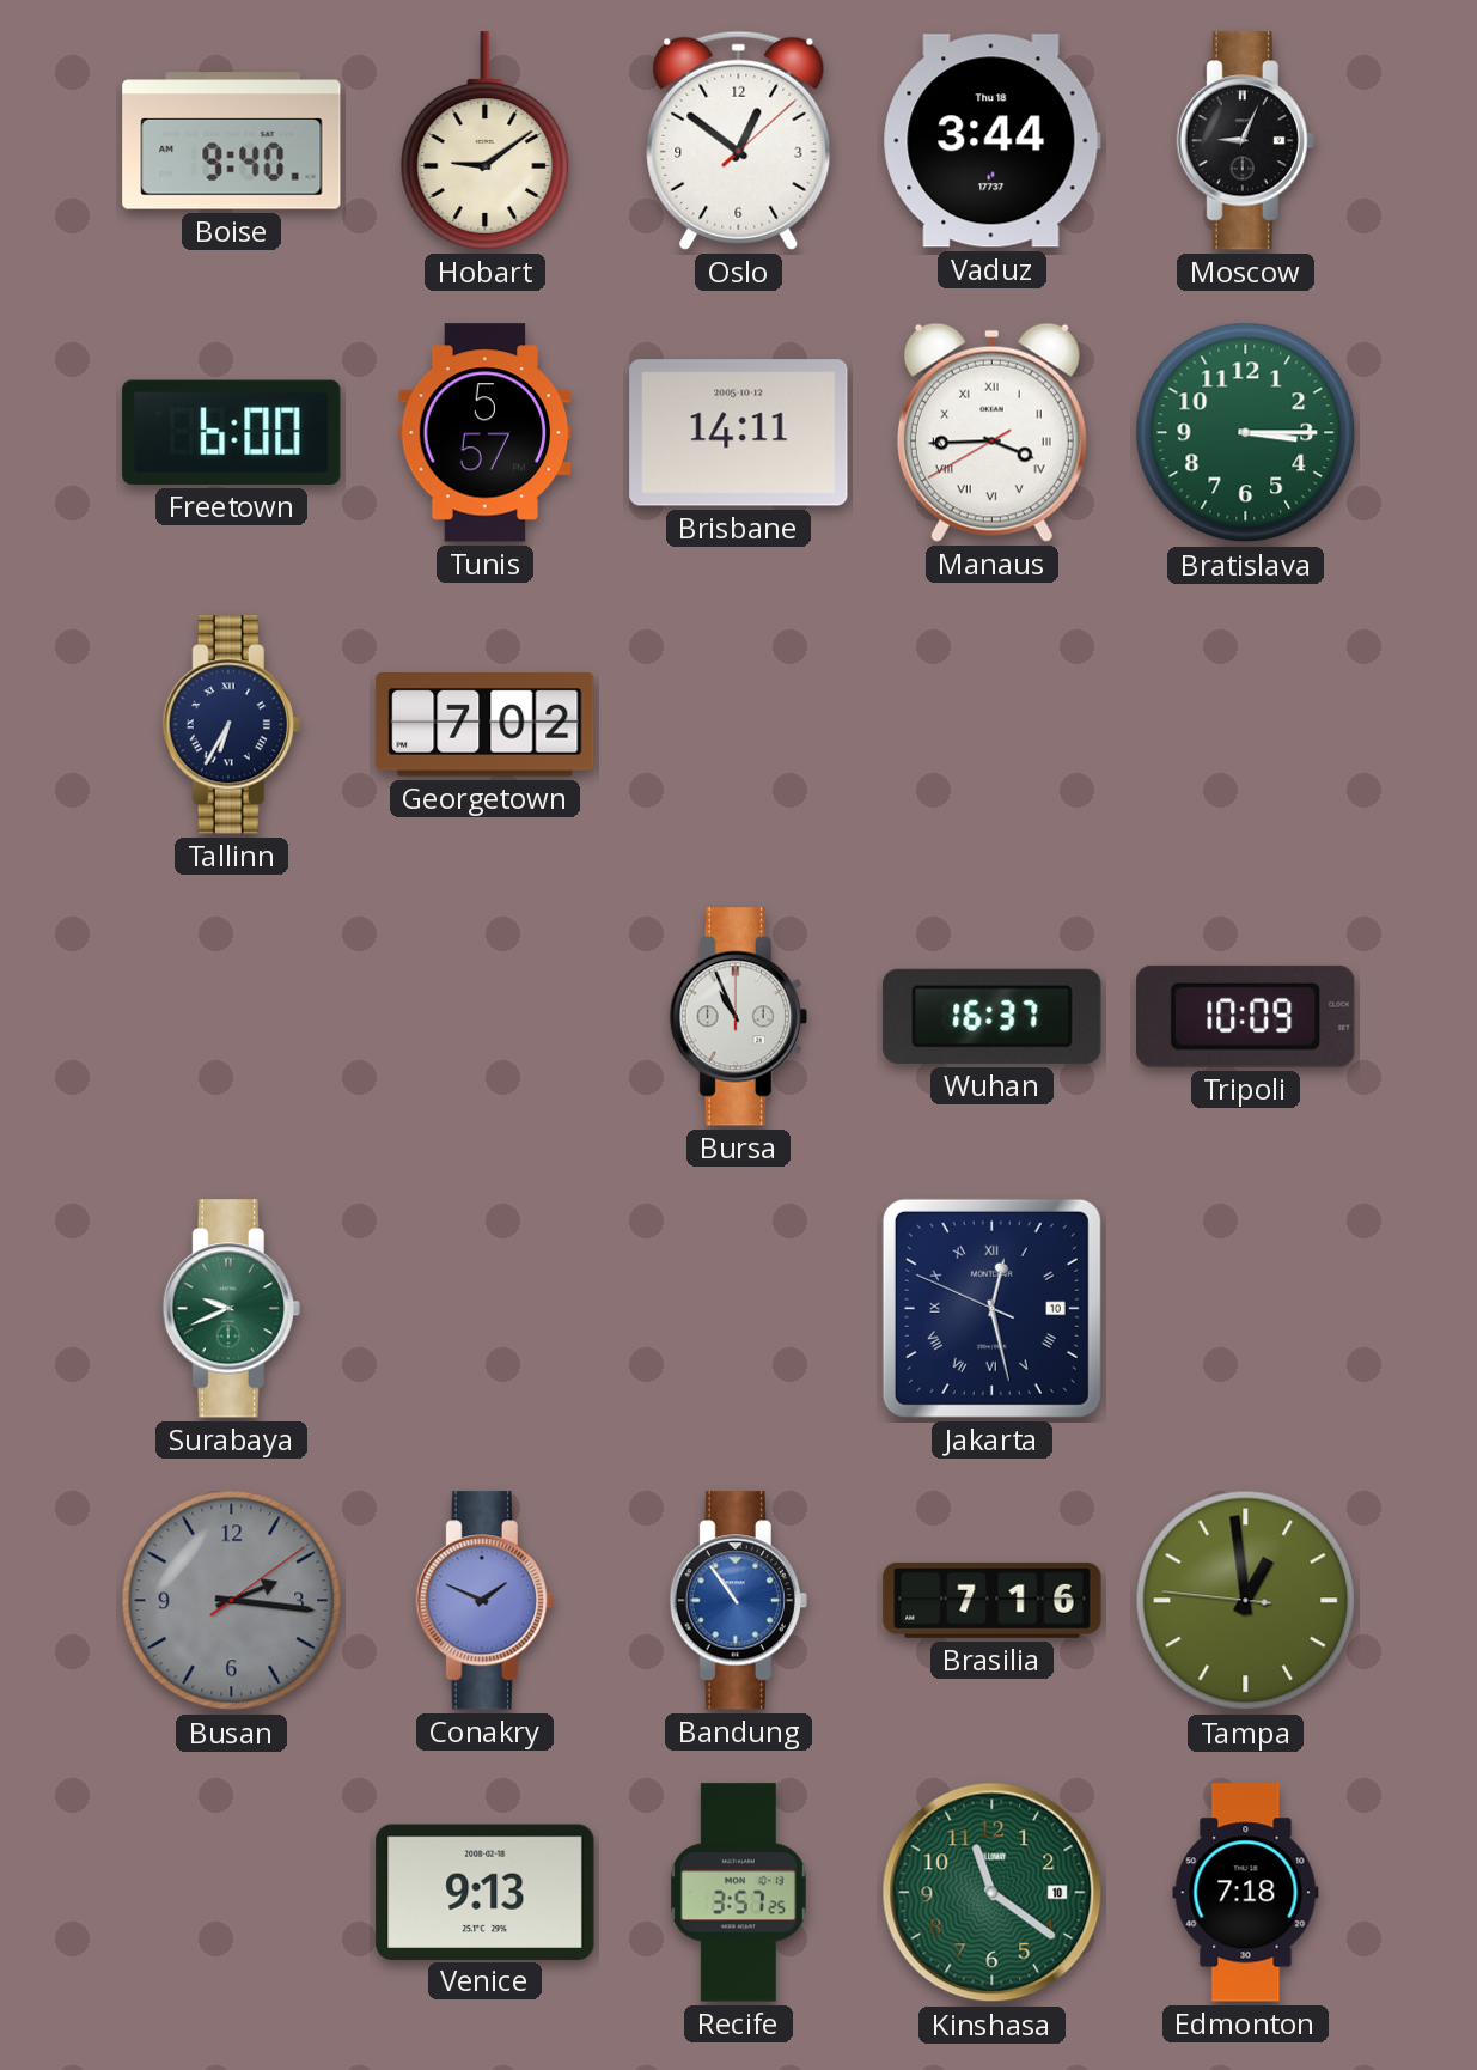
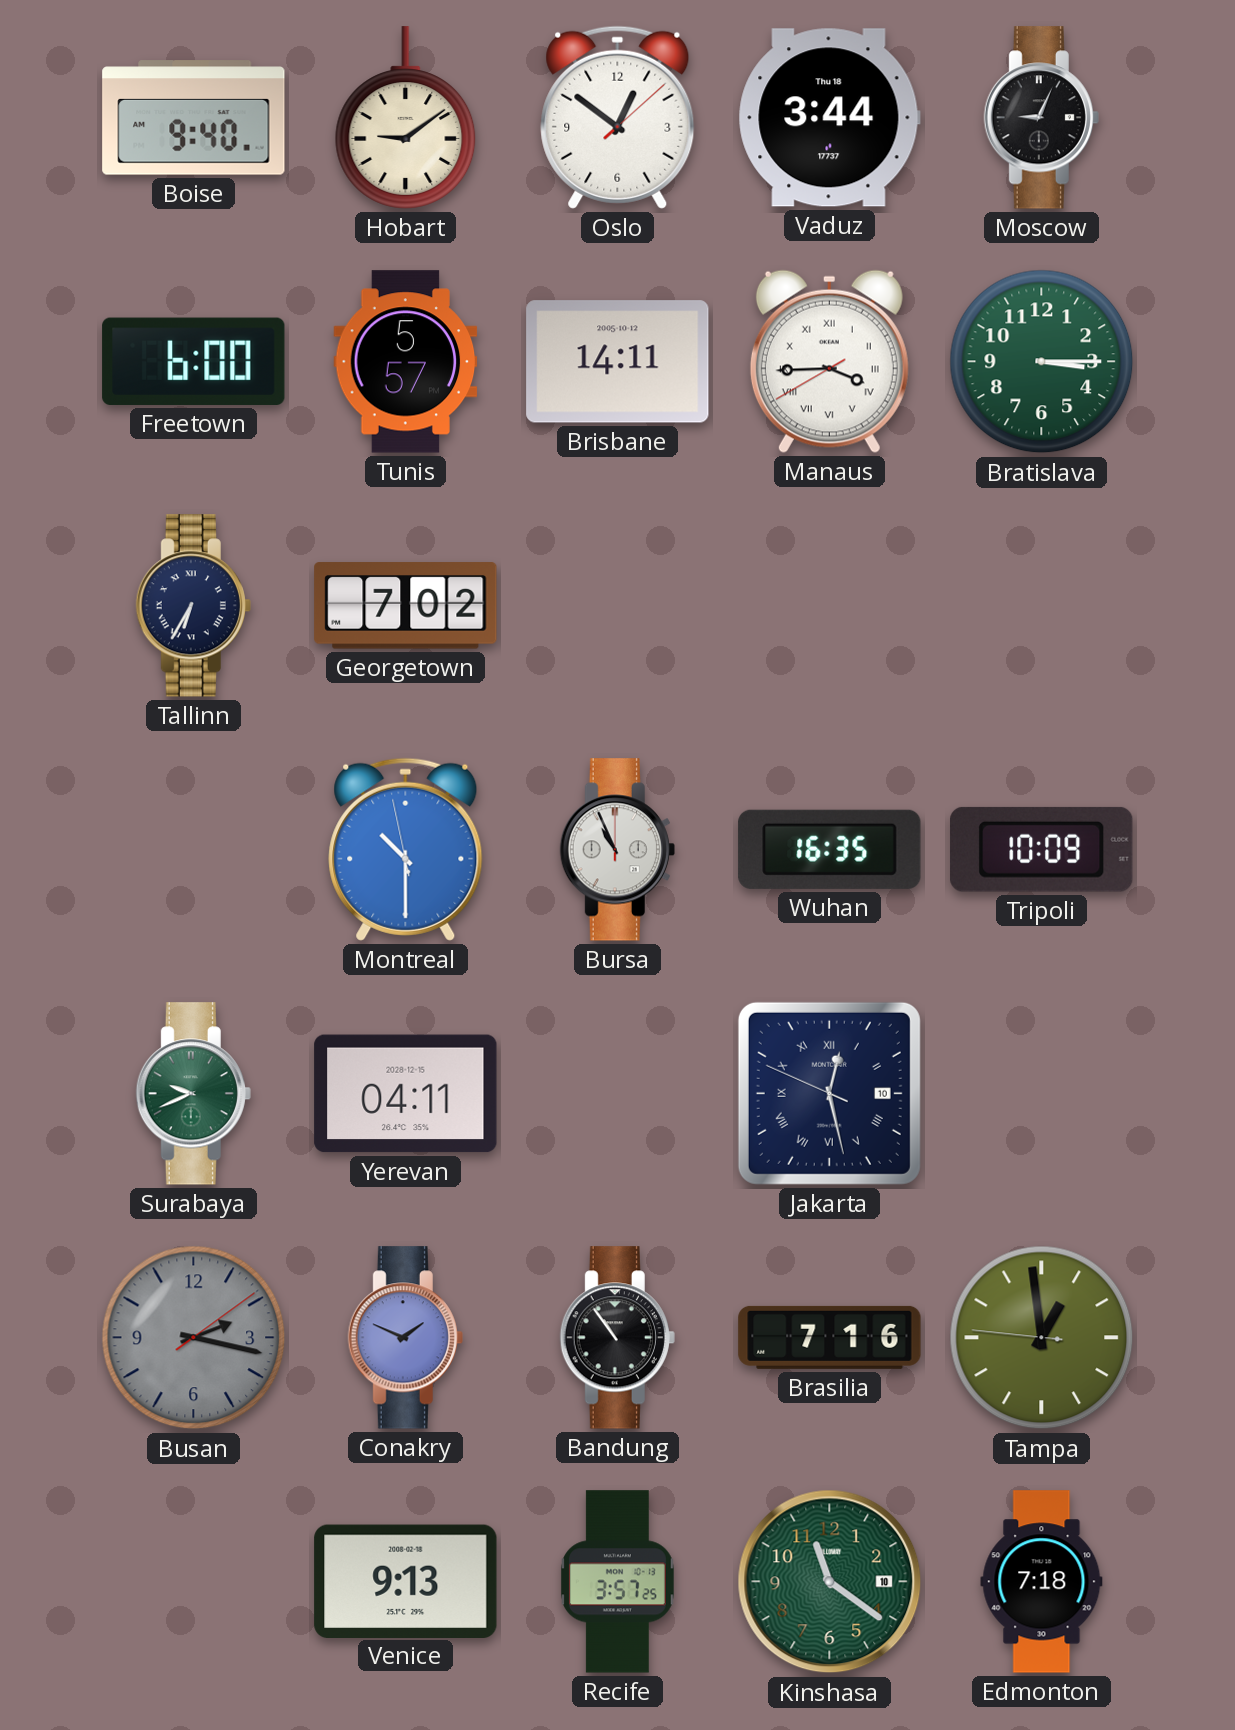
Montreal: none -> 10:29
Wuhan: 16:37 -> 16:35
Yerevan: none -> 04:11
Busan: 2:16 -> 2:17
Bandung dial: blue -> black
